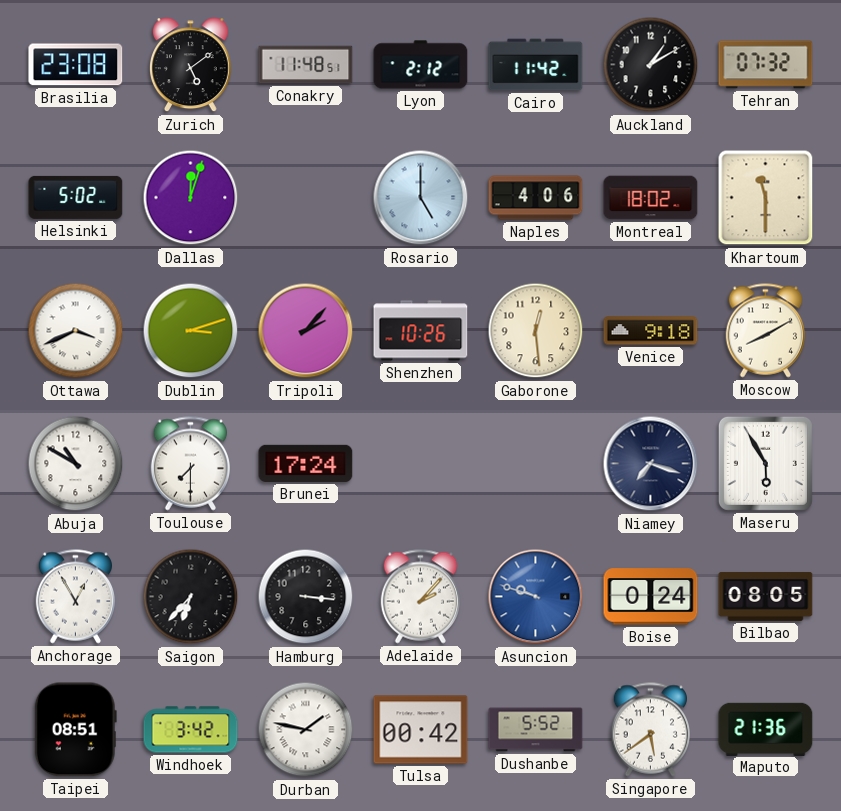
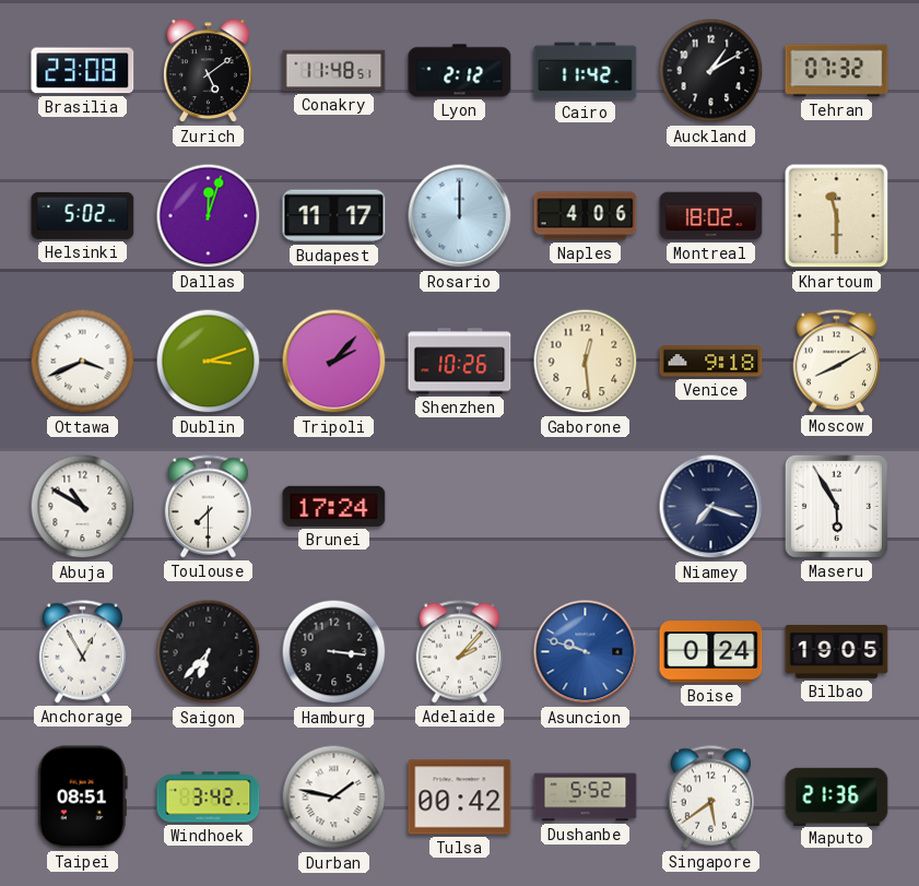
Budapest: none -> 11:17
Rosario: 5:00 -> 12:00
Bilbao: 08:05 -> 19:05
